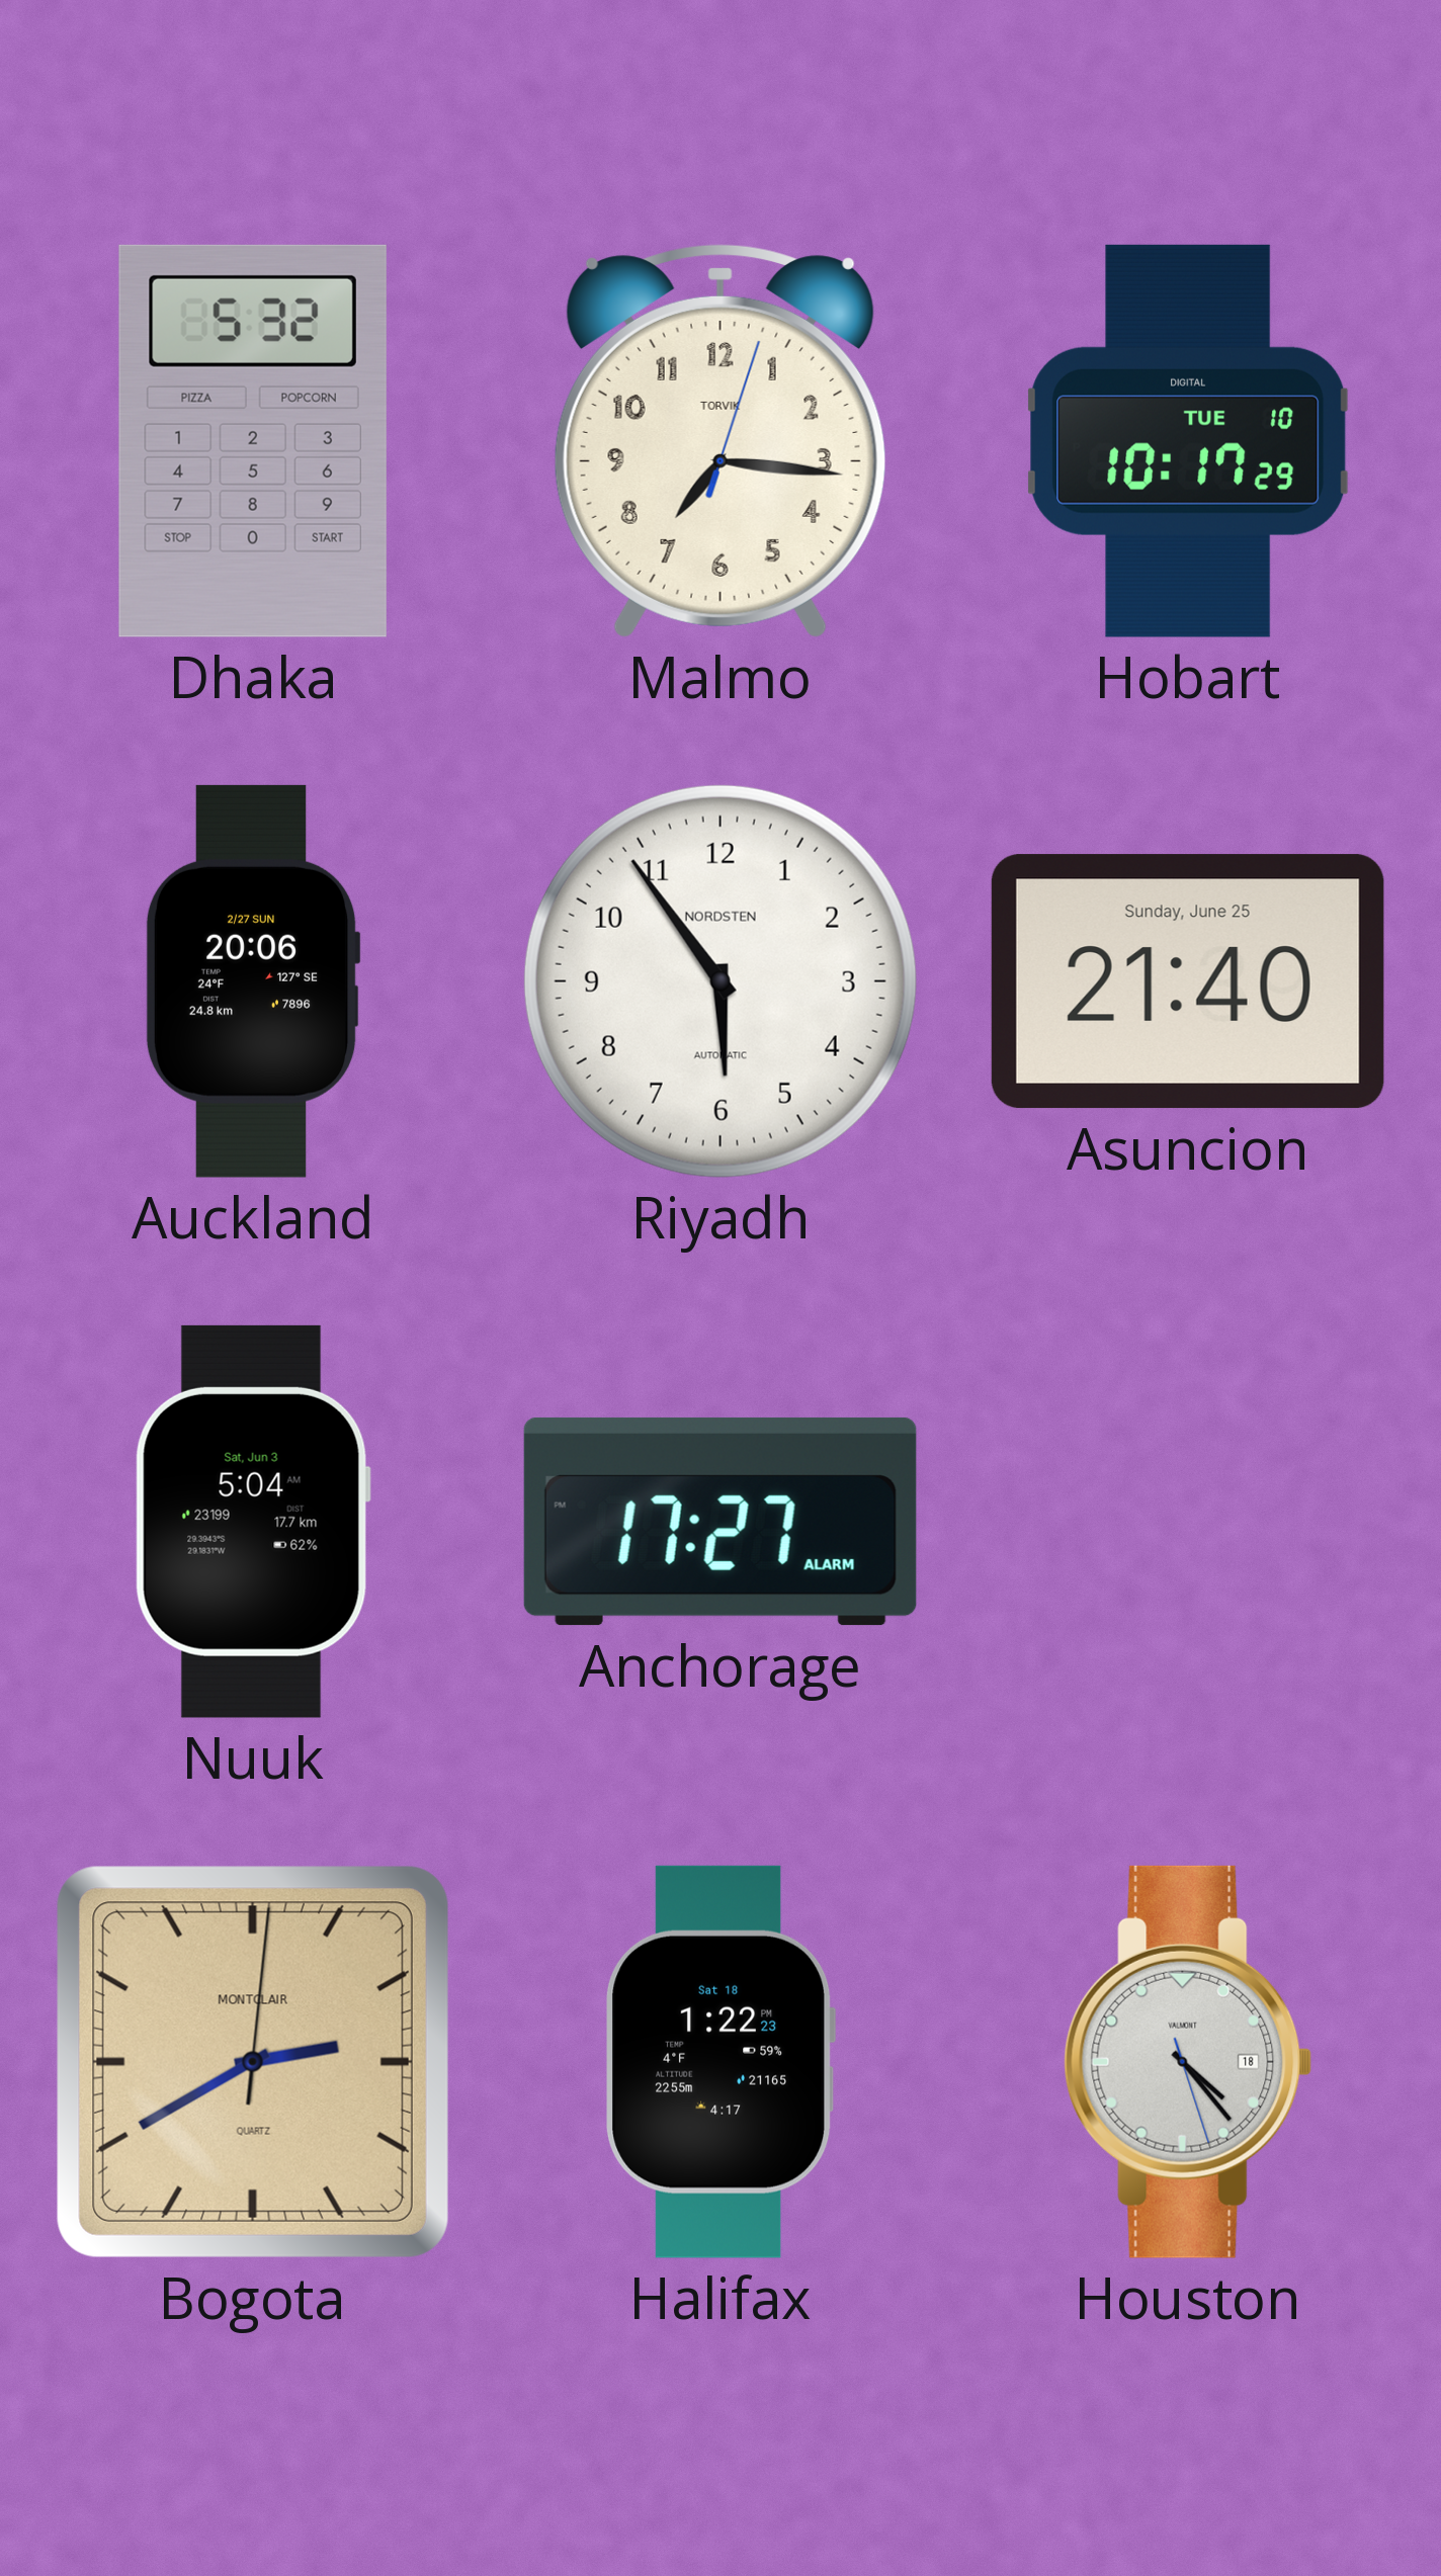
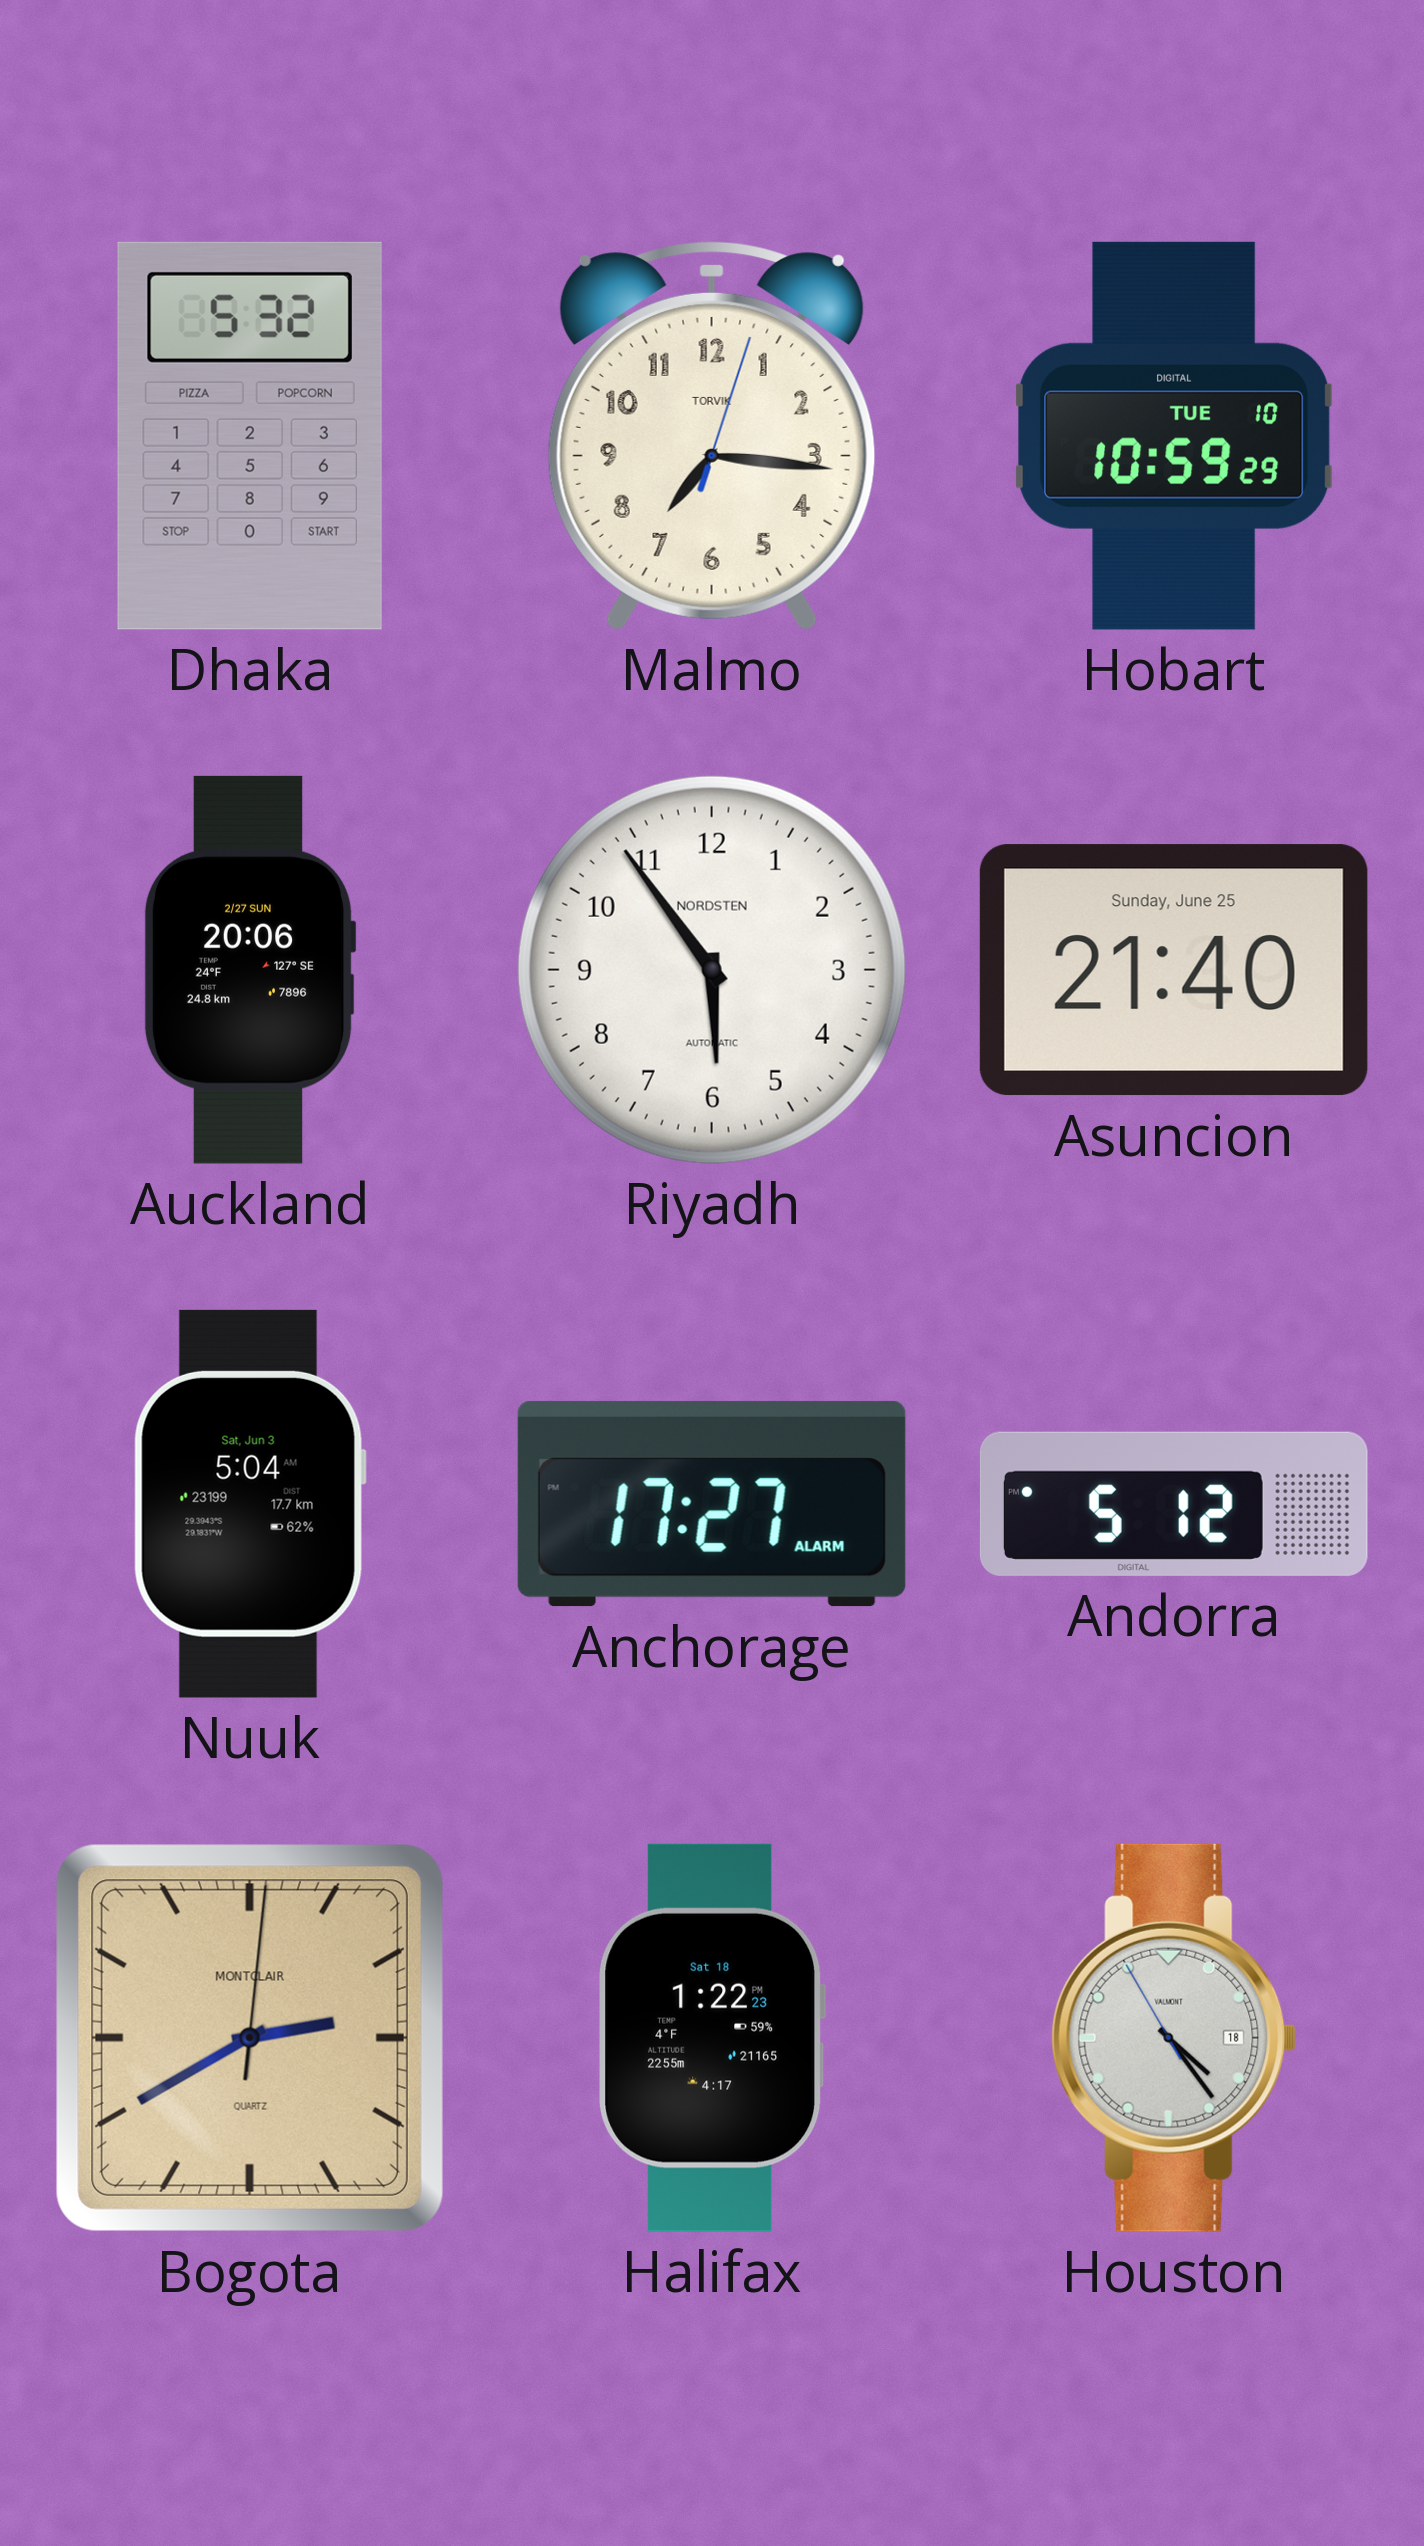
Hobart: 10:17 -> 10:59
Andorra: none -> 5:12
Houston: 4:23:27 -> 4:23:55
